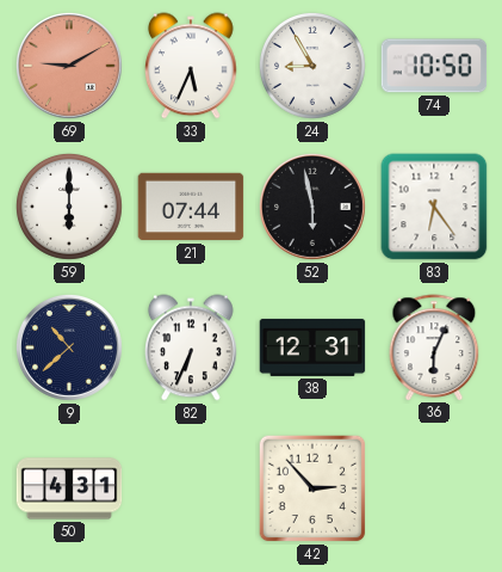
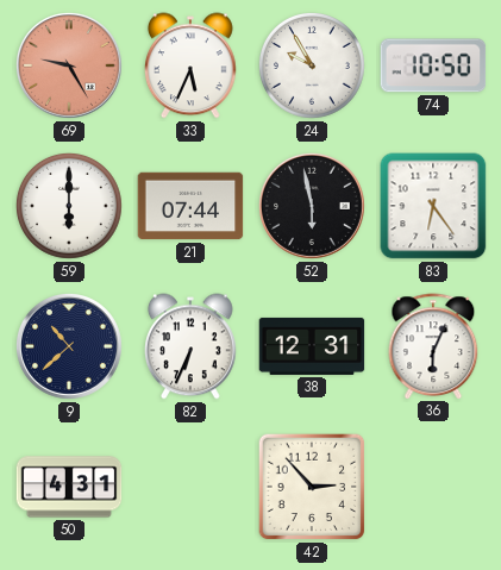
69: 9:10 -> 9:25
24: 8:55 -> 9:55
